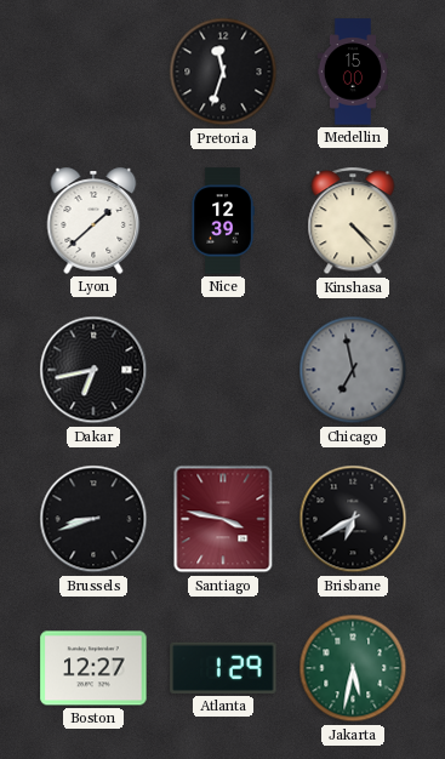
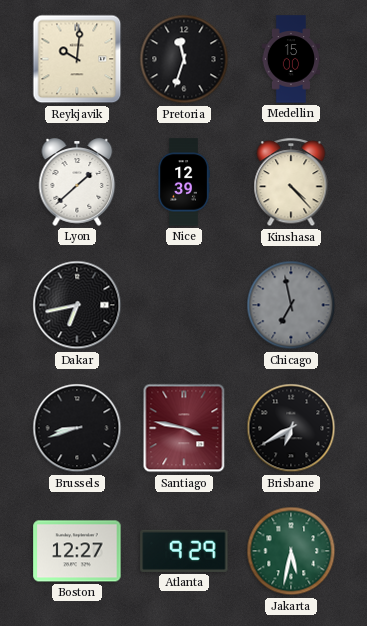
Reykjavik: none -> 10:01
Atlanta: 1:29 -> 9:29
